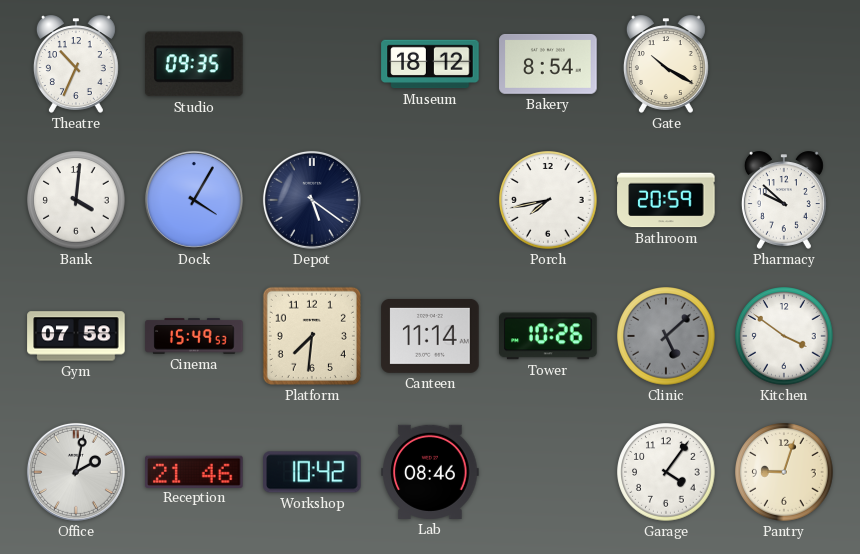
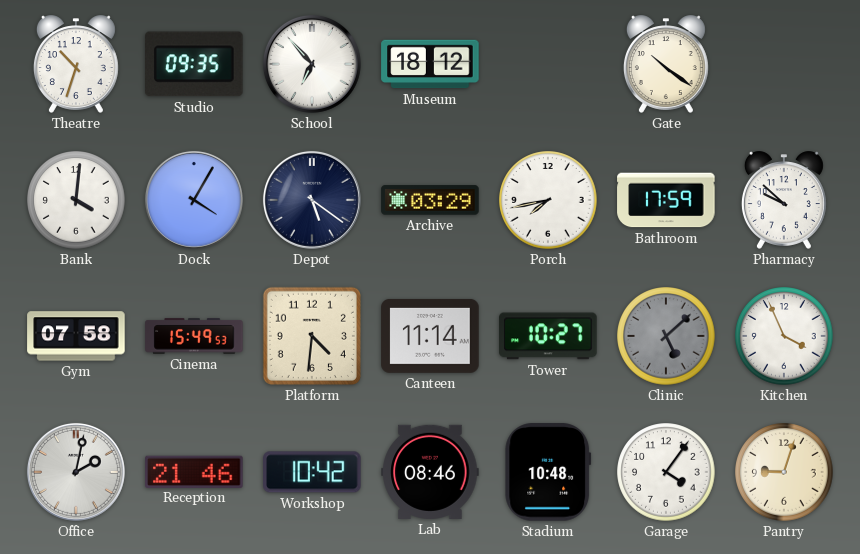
Theatre: 10:34 -> 10:33
School: none -> 6:53
Bakery: 8:54 -> none
Gate: 10:20 -> 10:21
Archive: none -> 03:29
Bathroom: 20:59 -> 17:59
Platform: 7:31 -> 4:31
Tower: 10:26 -> 10:27
Kitchen: 3:51 -> 3:56
Stadium: none -> 10:48
